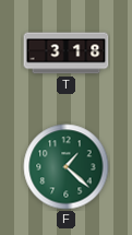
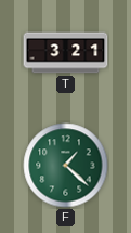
T: 3:18 -> 3:21
